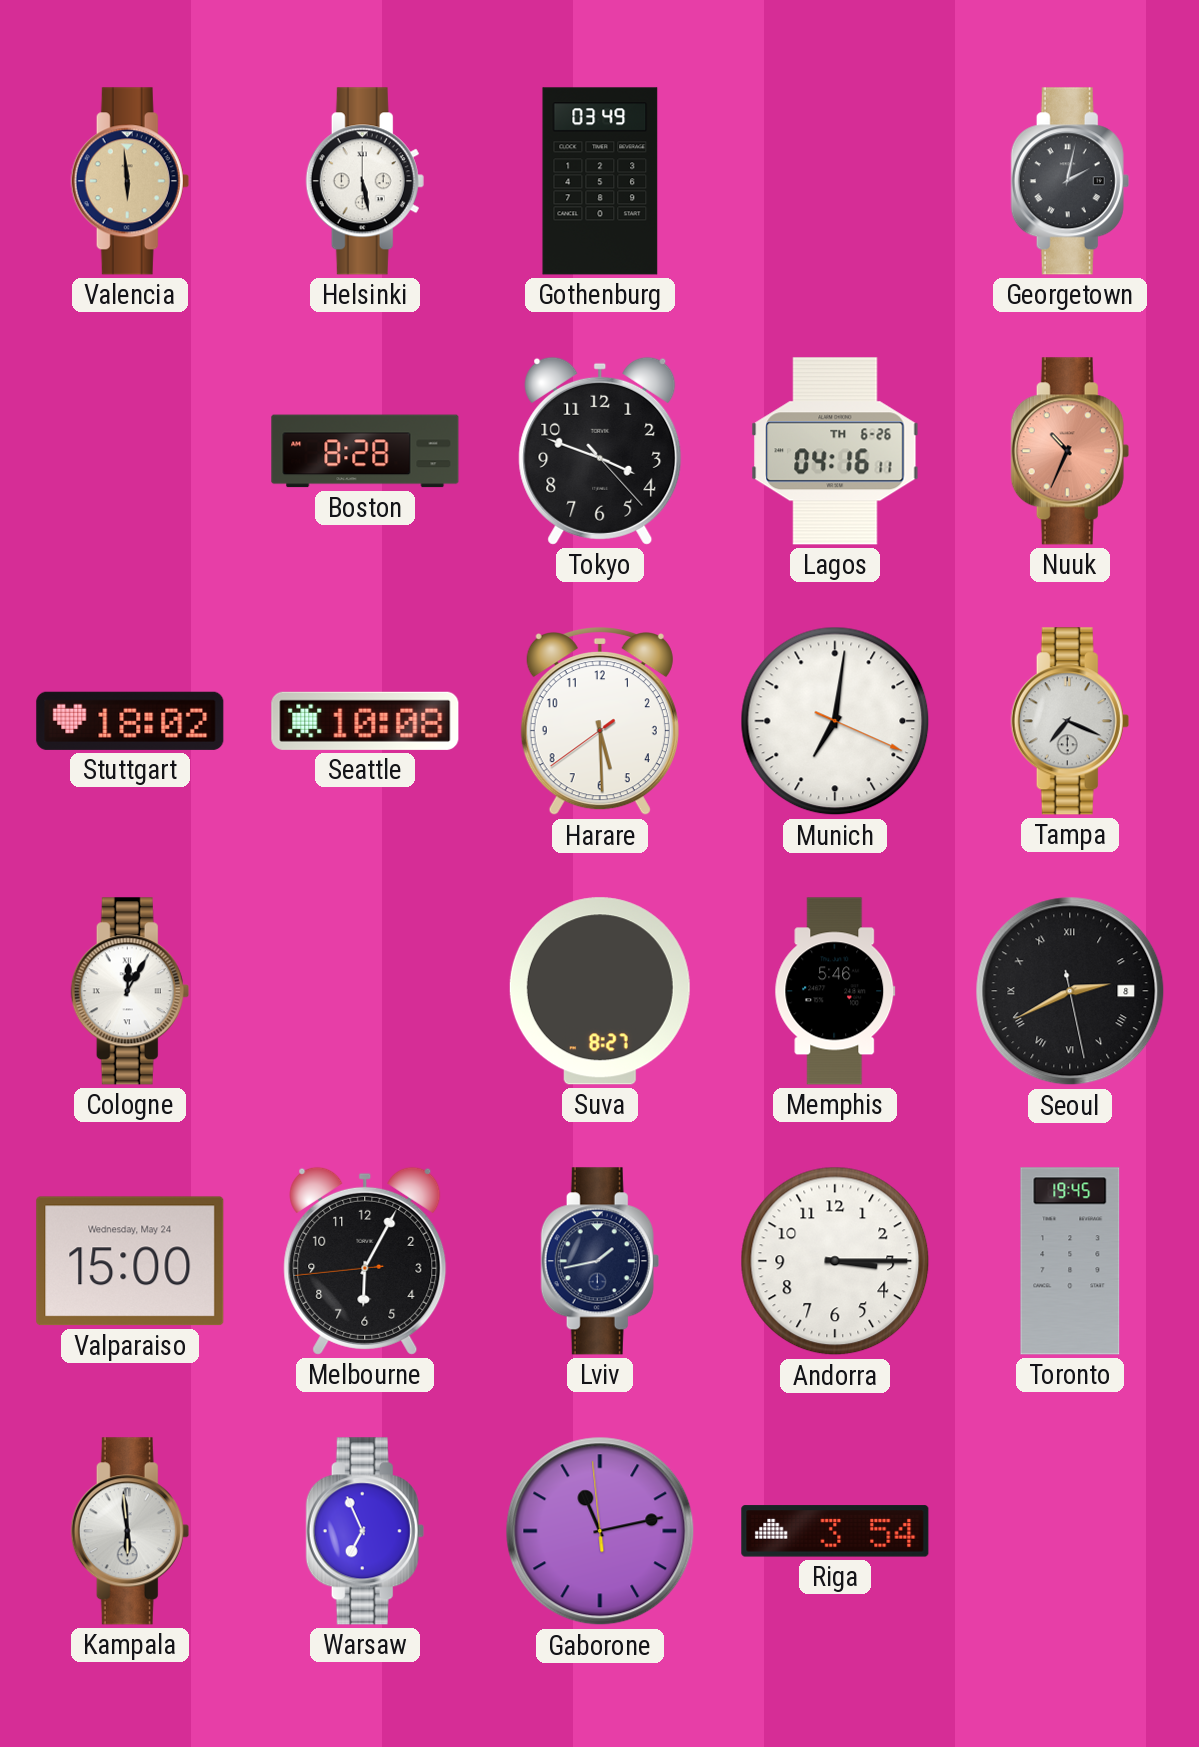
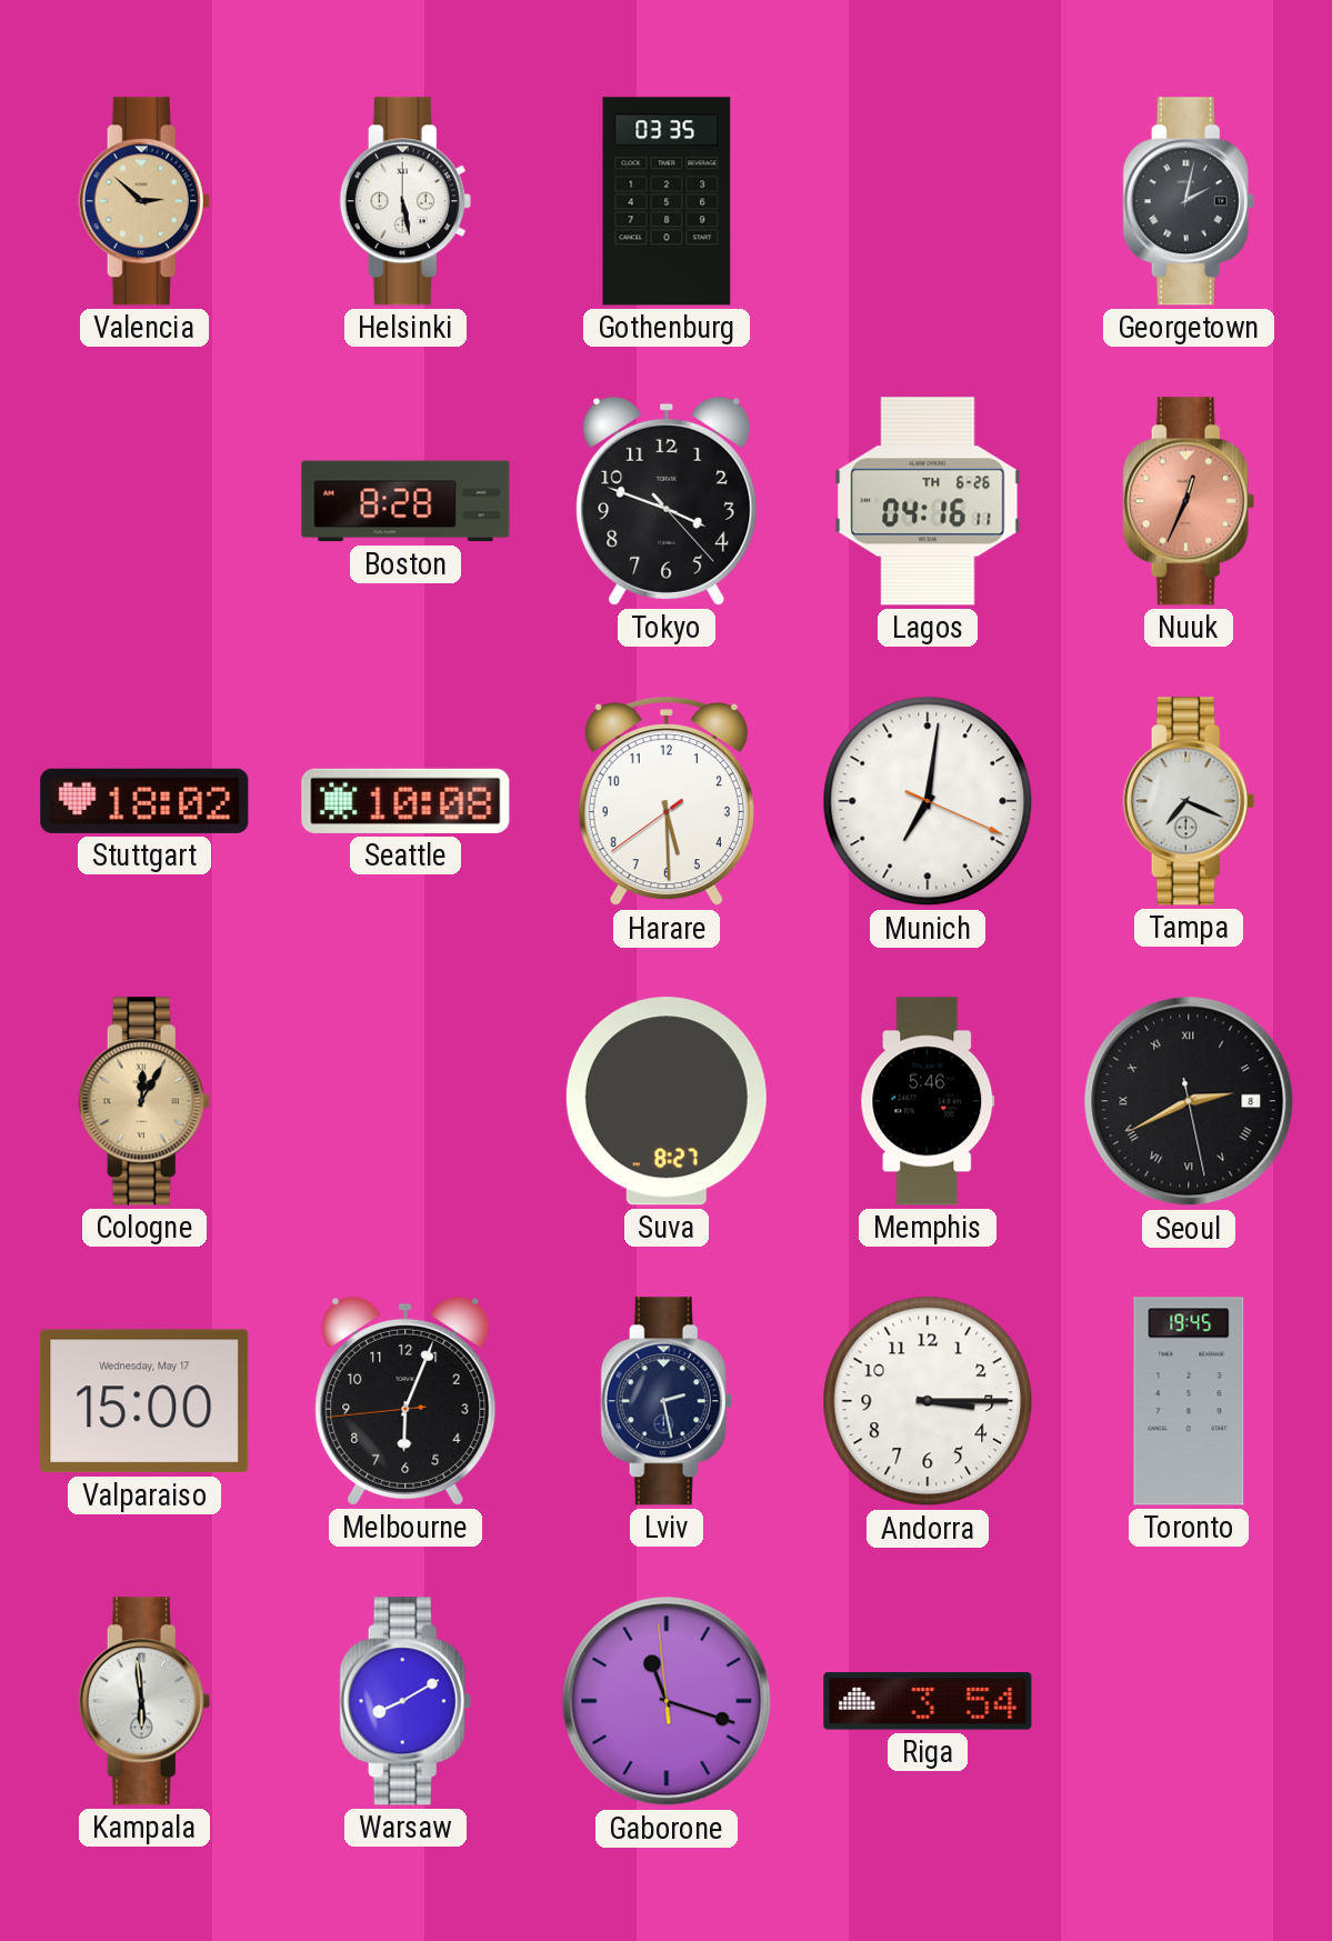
Valencia: 5:59 -> 2:52
Gothenburg: 03:49 -> 03:35
Nuuk: 10:34 -> 12:34
Cologne dial: white -> champagne
Valparaiso date: Wednesday, May 24 -> Wednesday, May 17
Melbourne: 6:04 -> 6:03
Lviv: 1:43 -> 2:28
Warsaw: 6:56 -> 8:10
Gaborone: 11:12 -> 11:17
